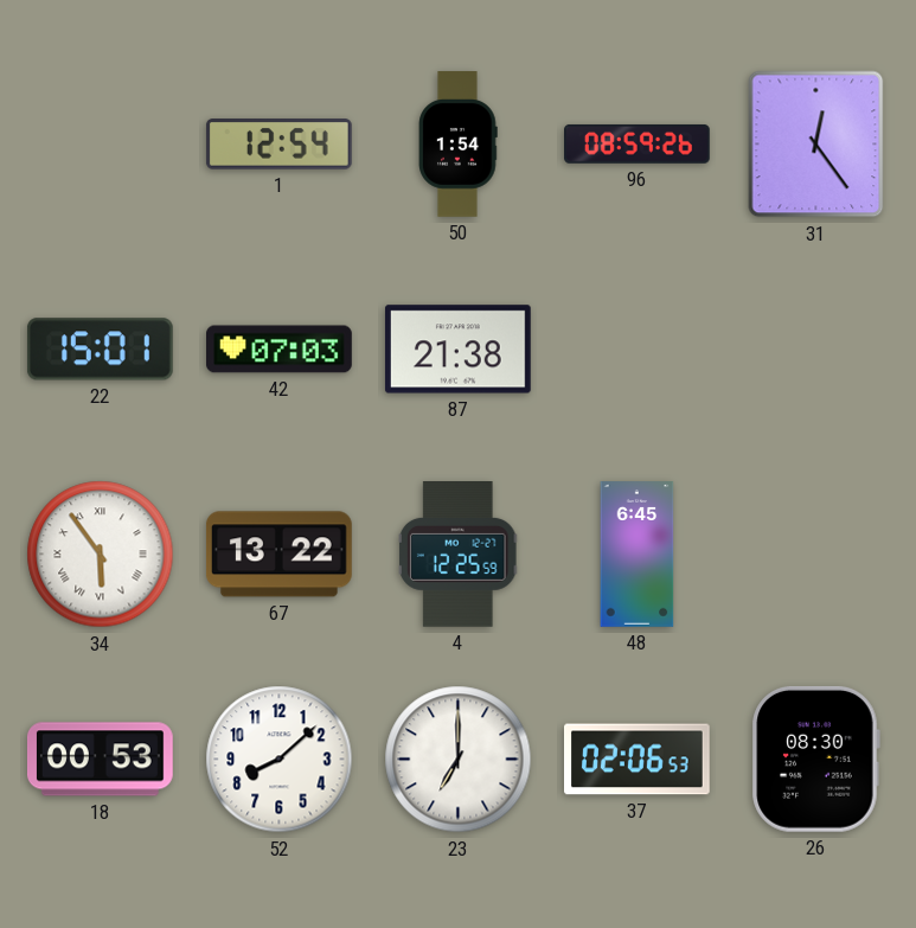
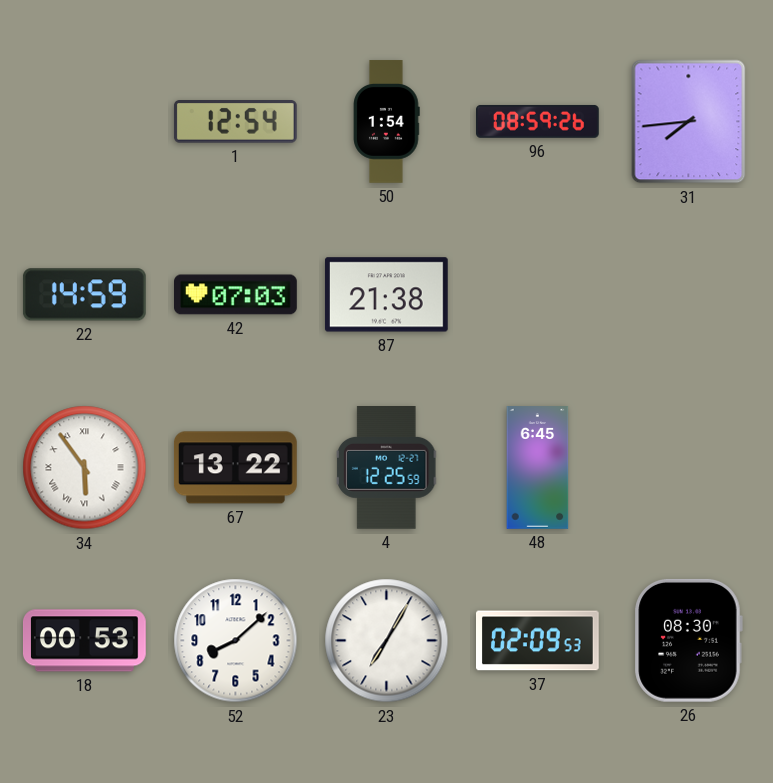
31: 12:24 -> 7:44
22: 15:01 -> 14:59
23: 7:00 -> 7:05
37: 02:06 -> 02:09
